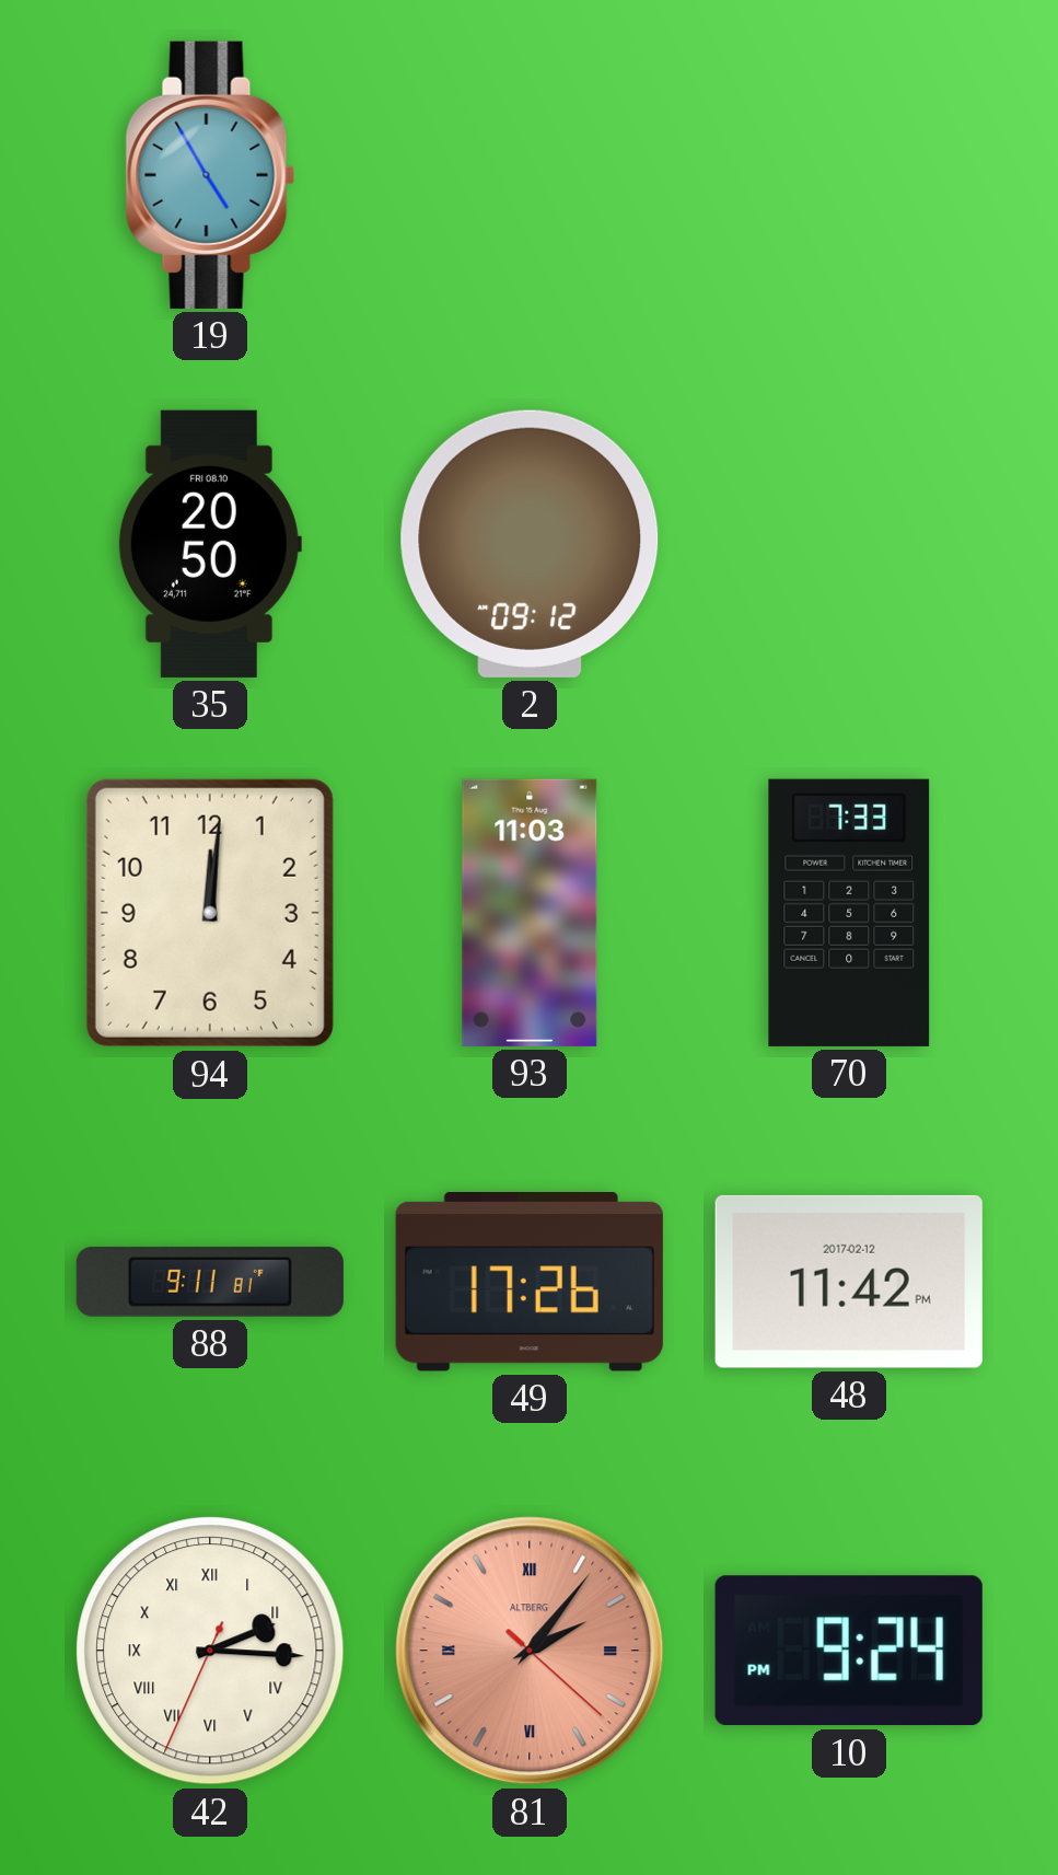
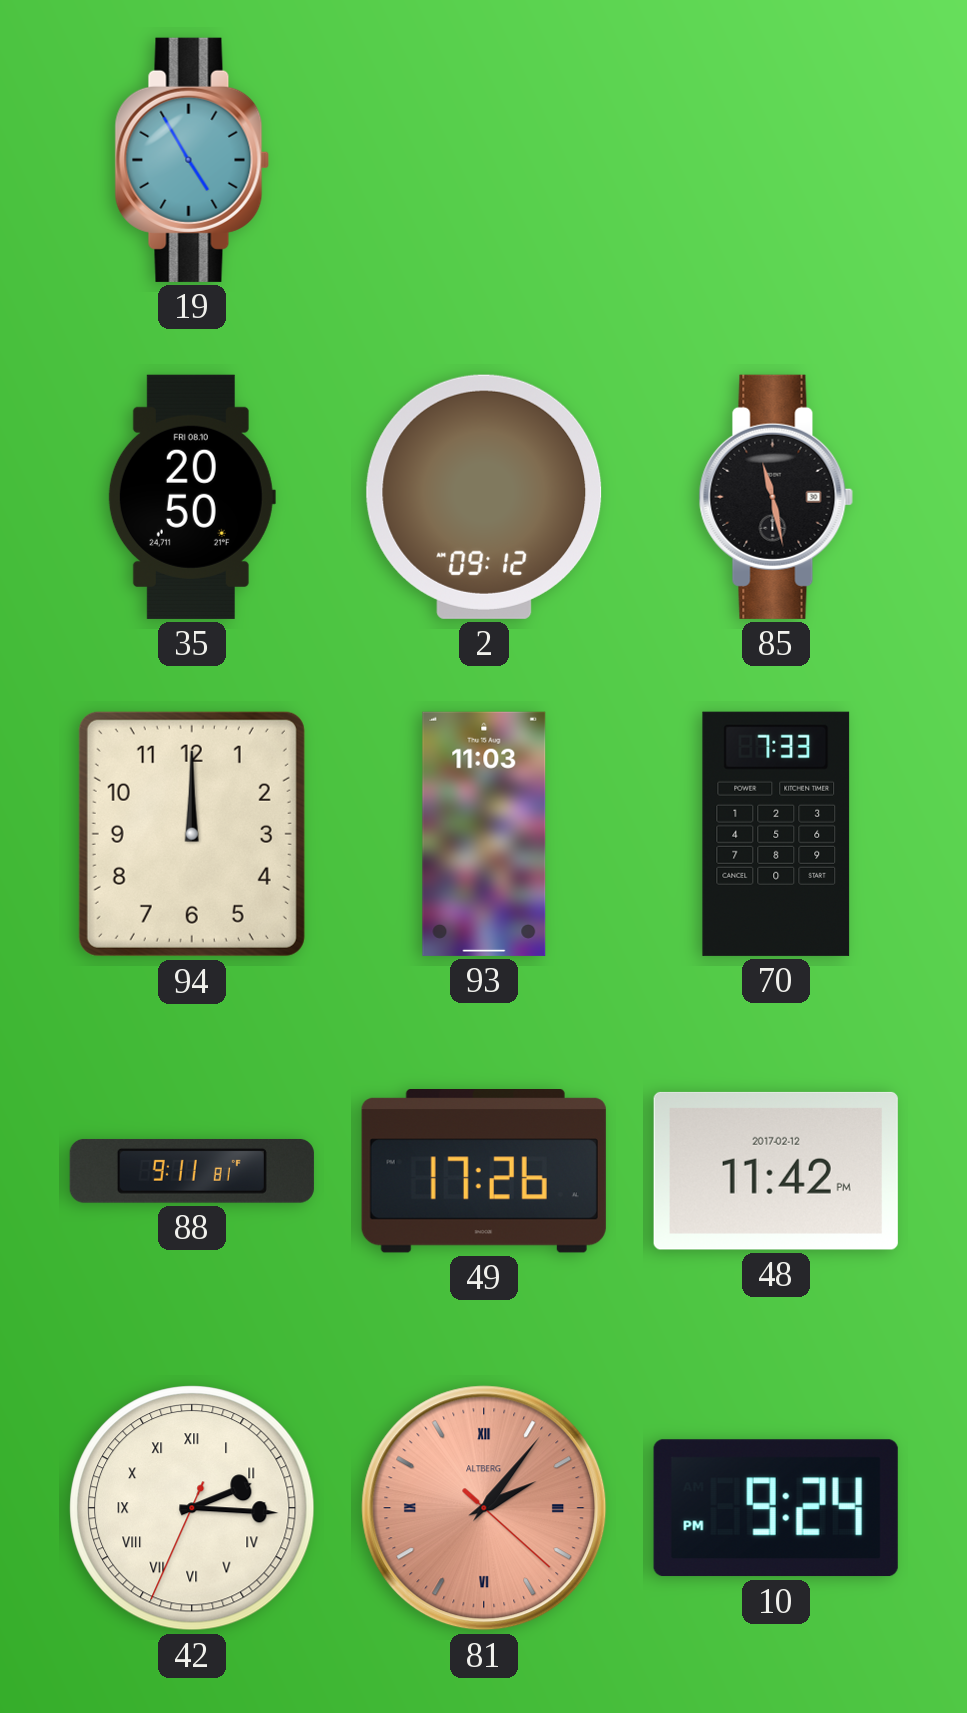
85: none -> 11:28
94: 12:01 -> 12:00
